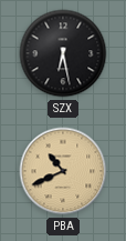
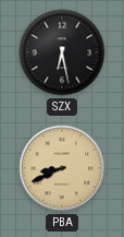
PBA: 10:41 -> 8:41
